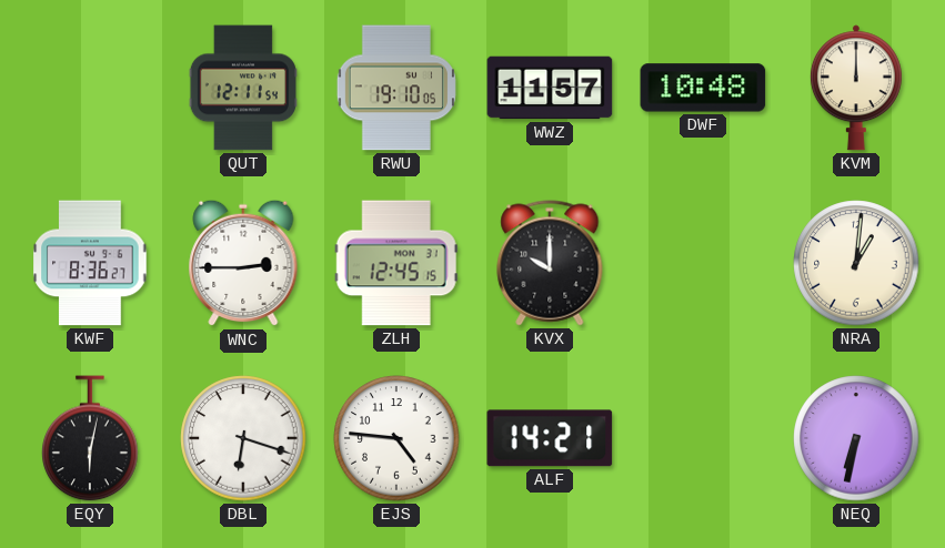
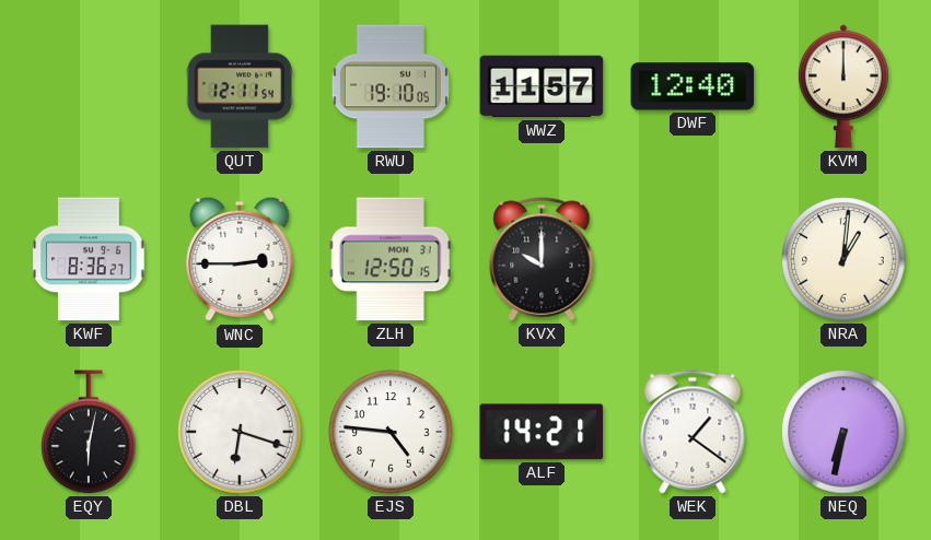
DWF: 10:48 -> 12:40
ZLH: 12:45 -> 12:50
WEK: none -> 1:21
